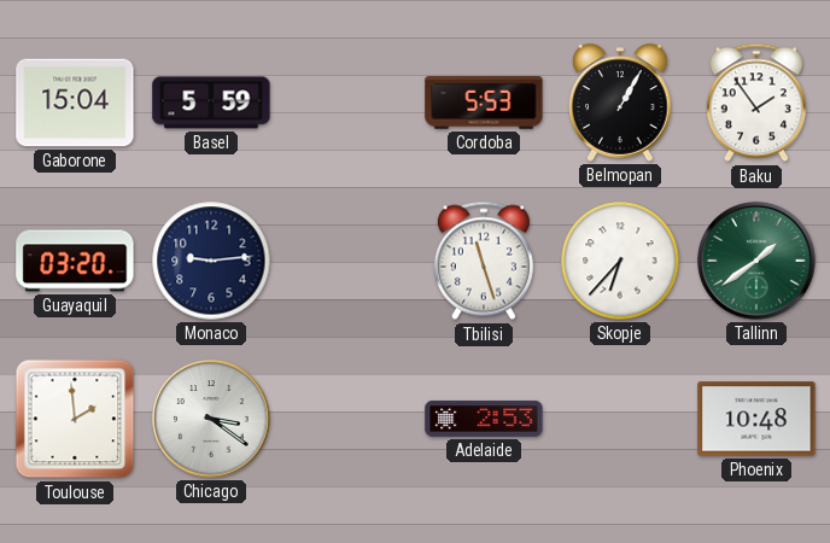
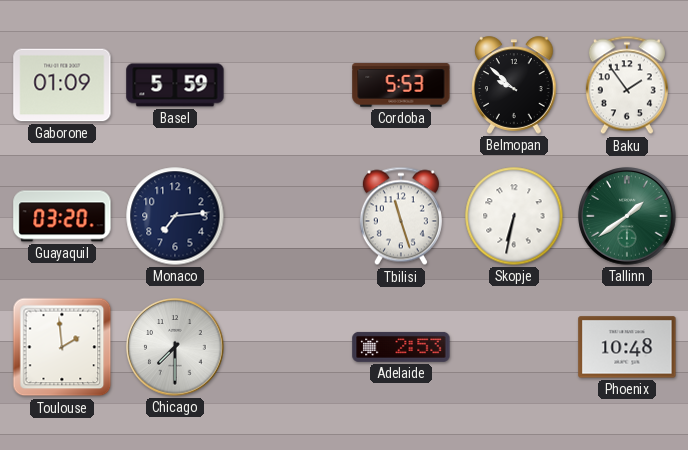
Gaborone: 15:04 -> 01:09
Belmopan: 1:05 -> 9:52
Monaco: 9:14 -> 7:14
Skopje: 6:37 -> 6:32
Chicago: 3:21 -> 7:30
